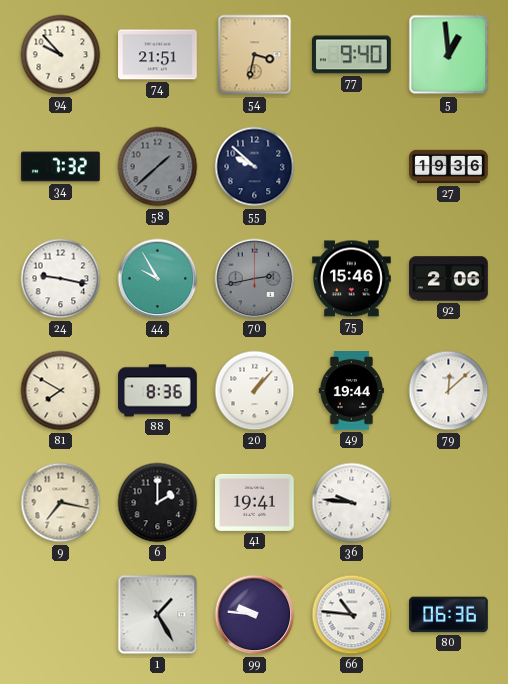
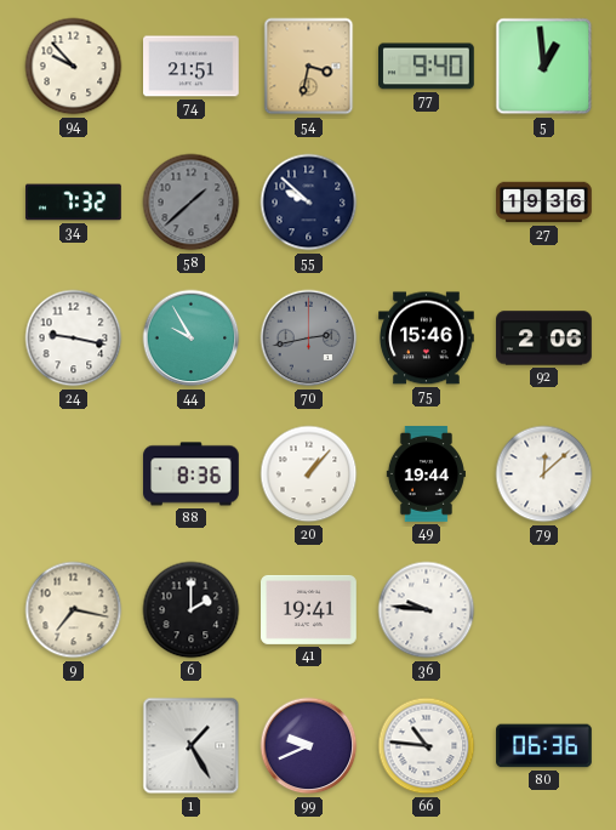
81: 7:50 -> none
99: 9:46 -> 9:41
